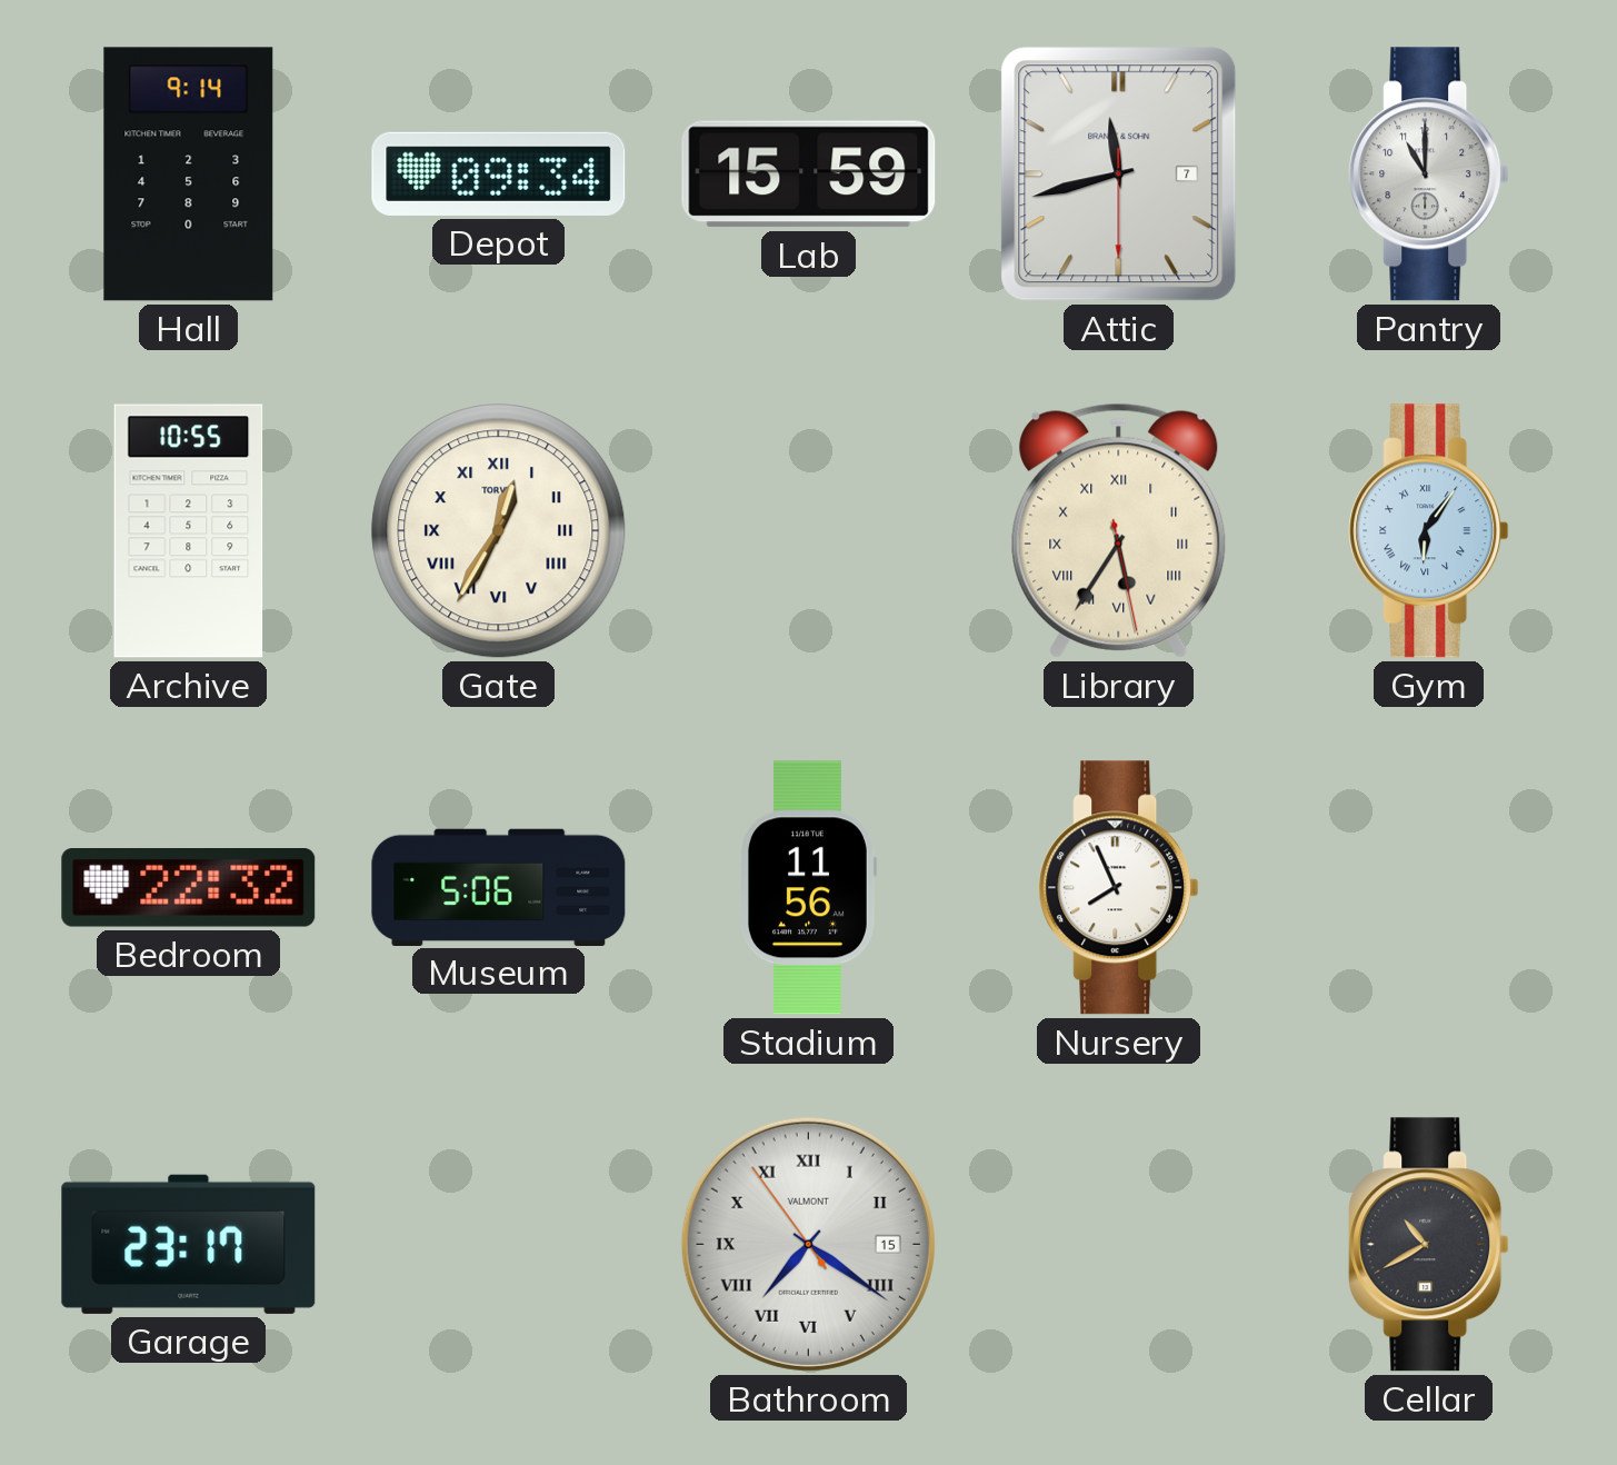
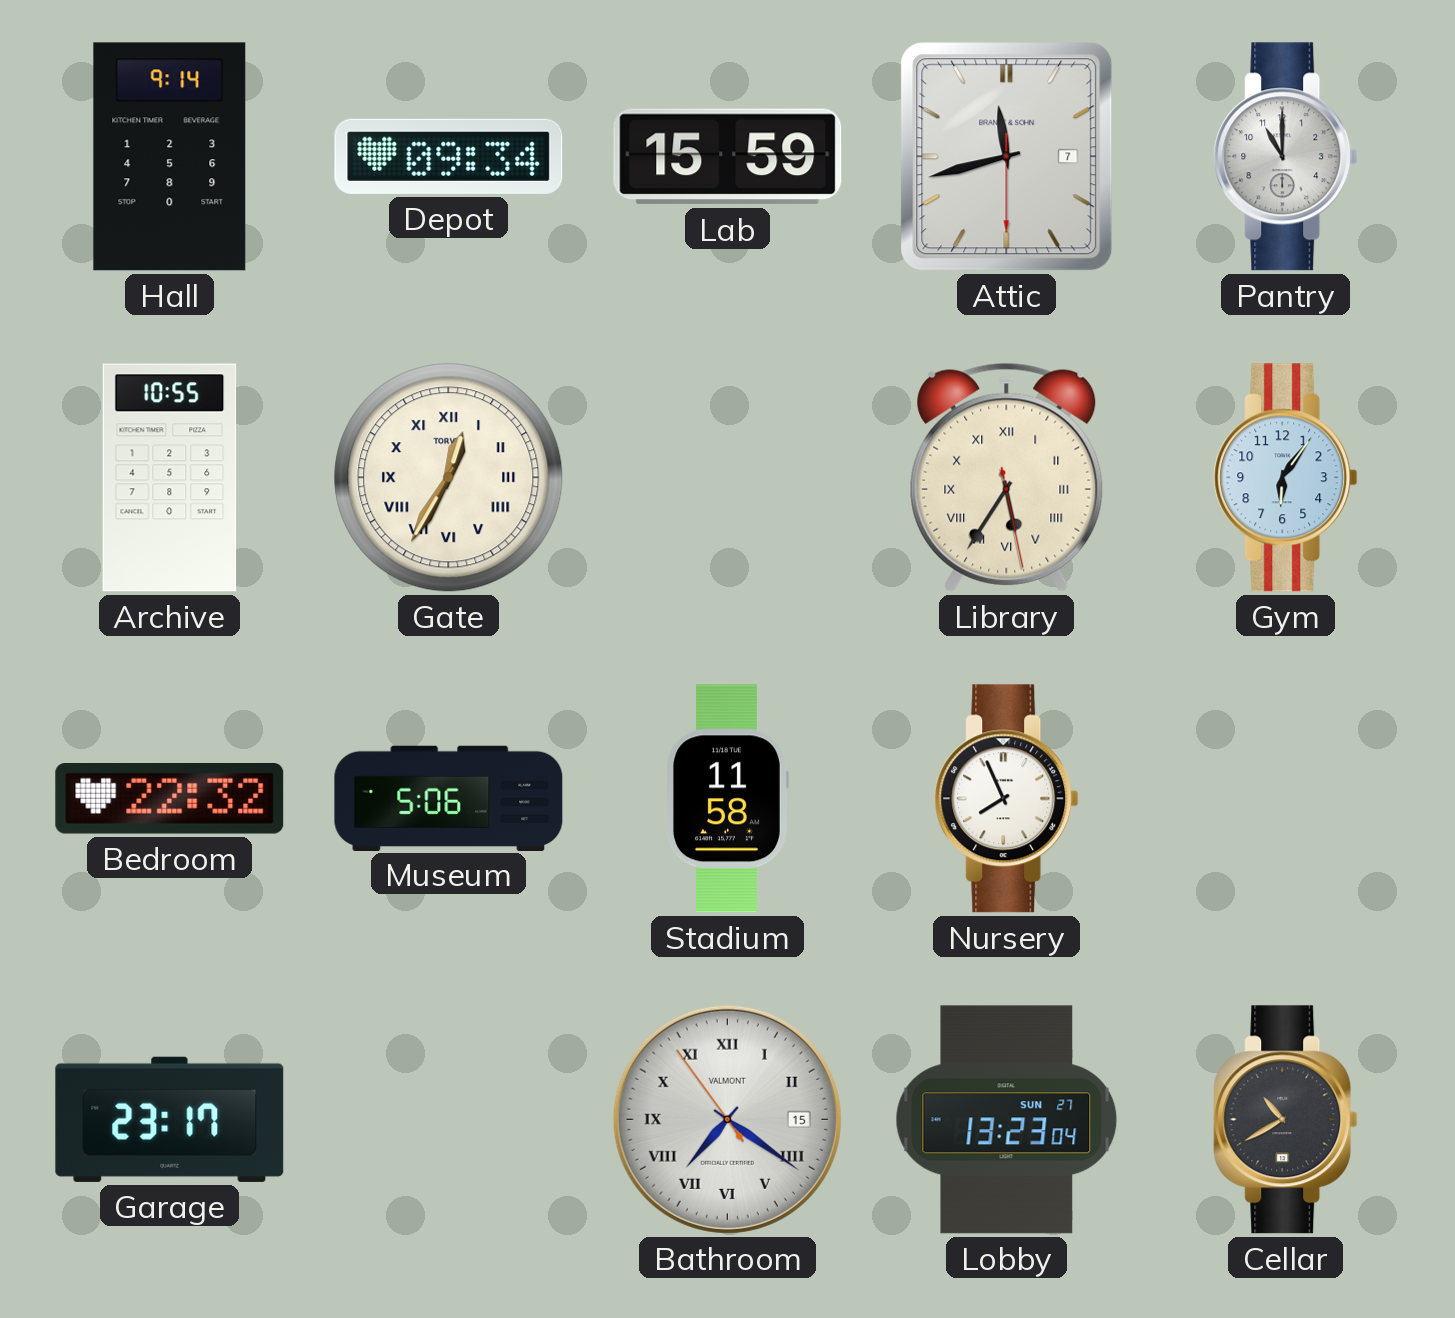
Gym numerals: Roman -> Arabic
Stadium: 11:56 -> 11:58
Lobby: none -> 13:23
